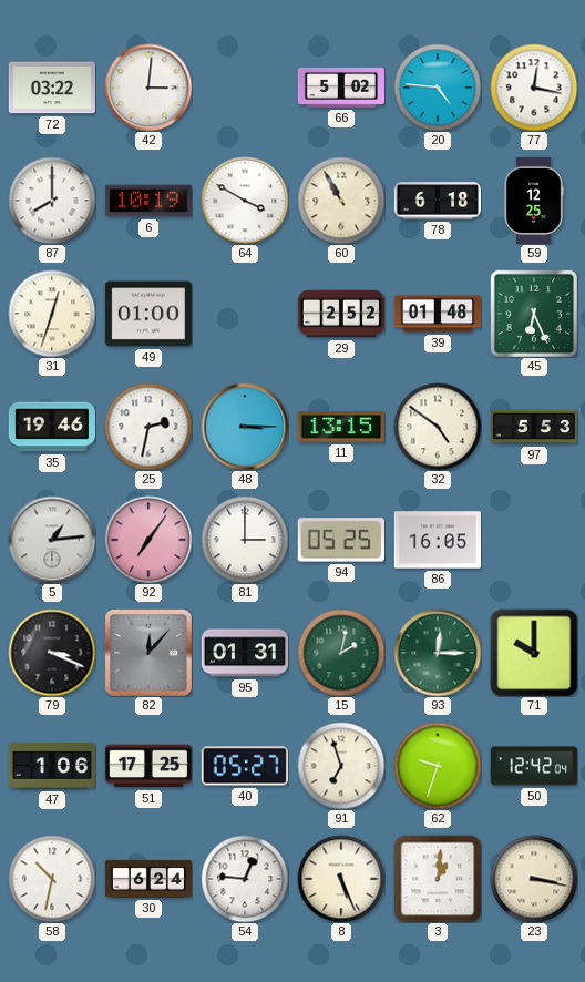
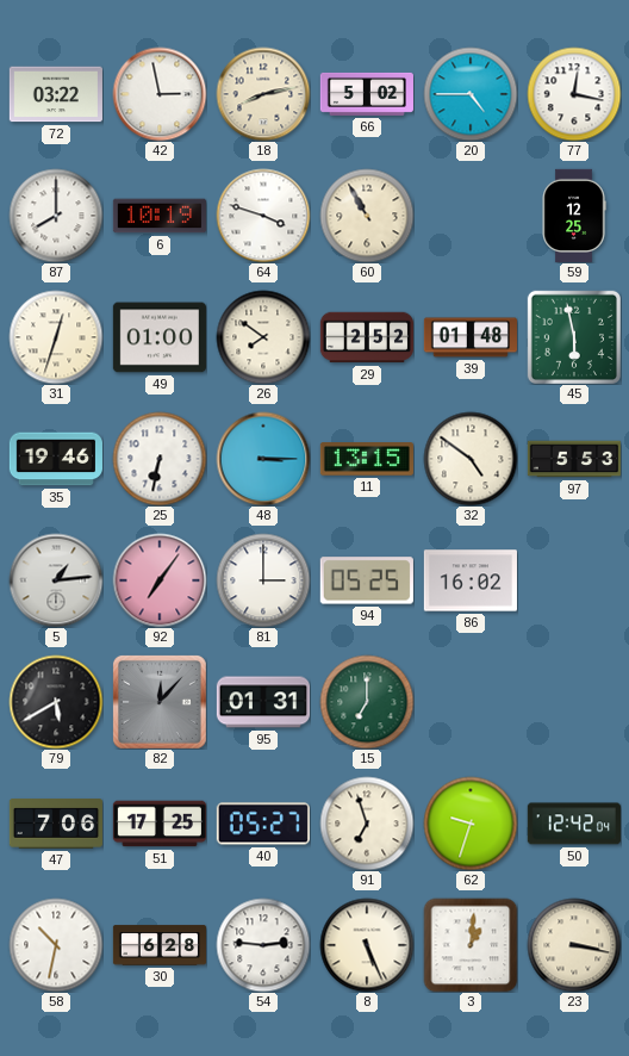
42: 3:01 -> 2:58
18: none -> 8:13
20: 4:46 -> 4:45
64: 3:50 -> 3:48
78: 6:18 -> none
26: none -> 7:51
45: 6:26 -> 5:58
25: 2:32 -> 6:32
86: 16:05 -> 16:02
79: 3:19 -> 5:40
15: 2:02 -> 7:00
93: 12:15 -> none
71: 10:00 -> none
47: 1:06 -> 7:06
30: 6:24 -> 6:28
54: 12:46 -> 2:46
